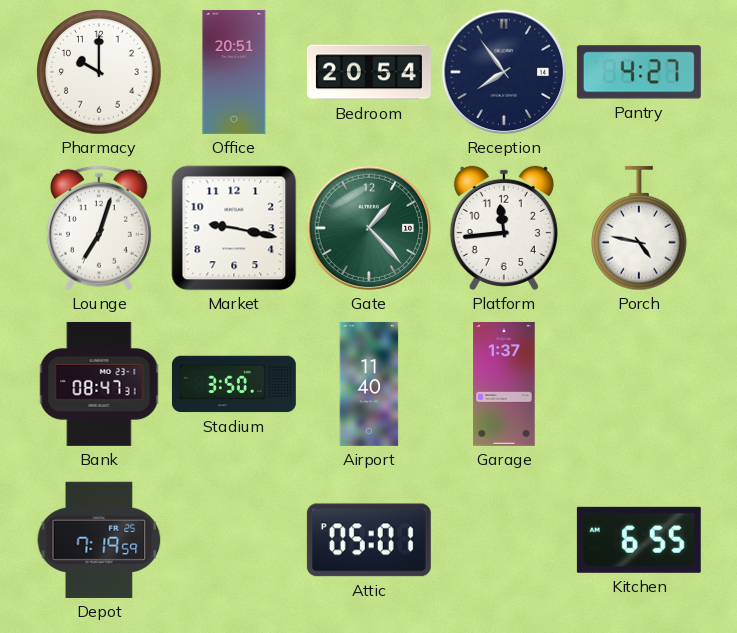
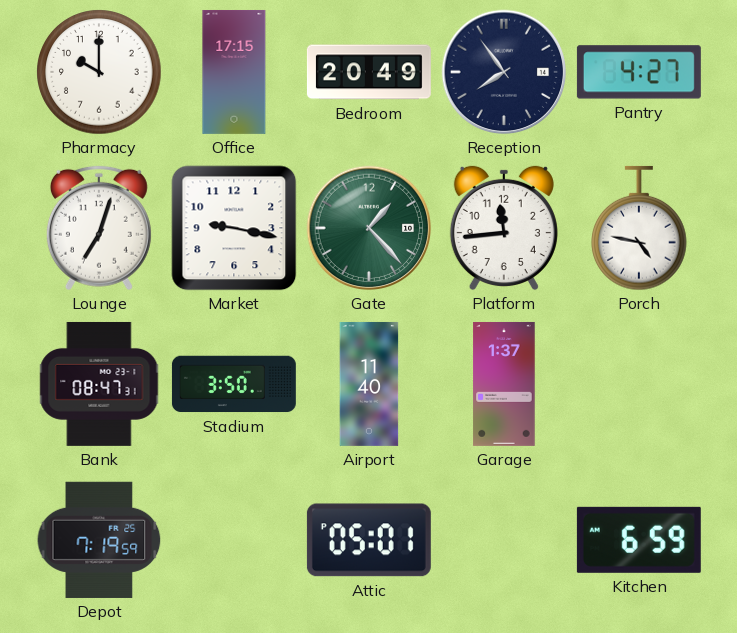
Office: 20:51 -> 17:15
Bedroom: 20:54 -> 20:49
Kitchen: 6:55 -> 6:59
